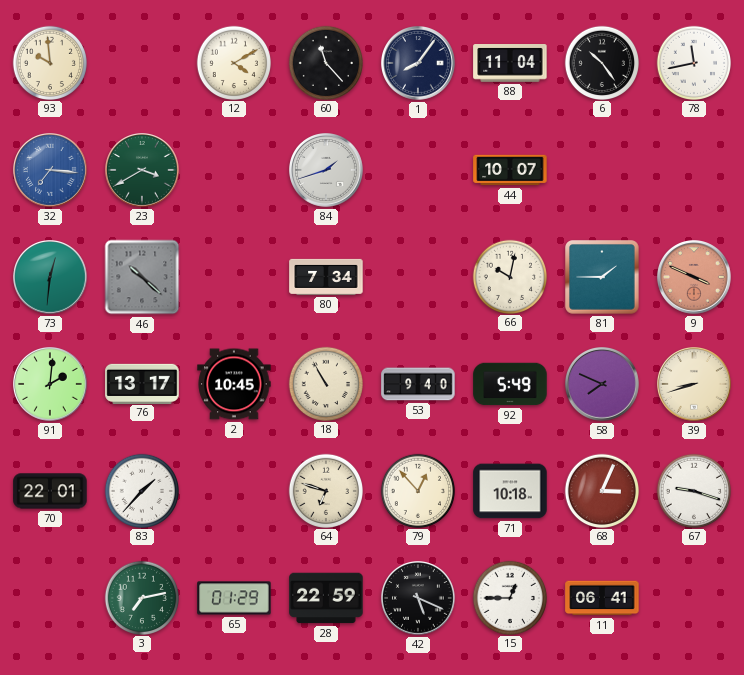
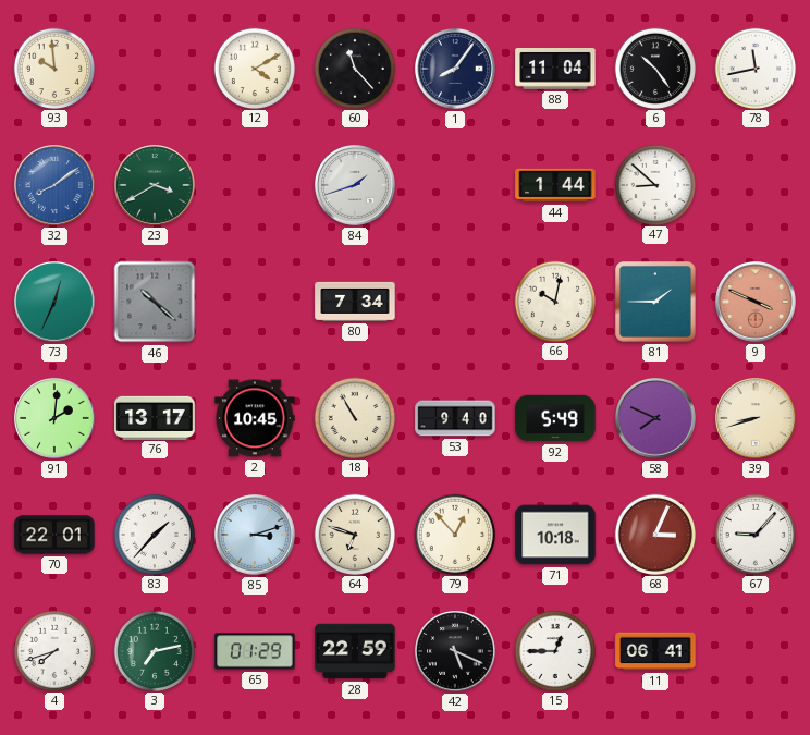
32: 7:16 -> 8:09
44: 10:07 -> 1:44
47: none -> 8:52
73: 12:31 -> 12:34
85: none -> 3:12
67: 9:18 -> 9:07
4: none -> 7:42
